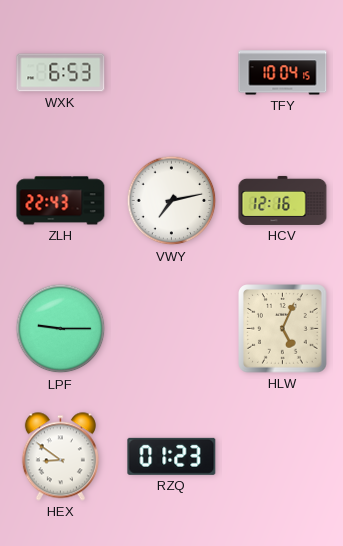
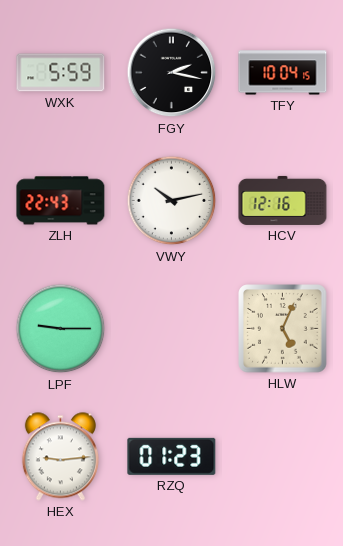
WXK: 6:53 -> 5:59
FGY: none -> 2:17
VWY: 7:13 -> 10:13
HEX: 8:51 -> 9:14
